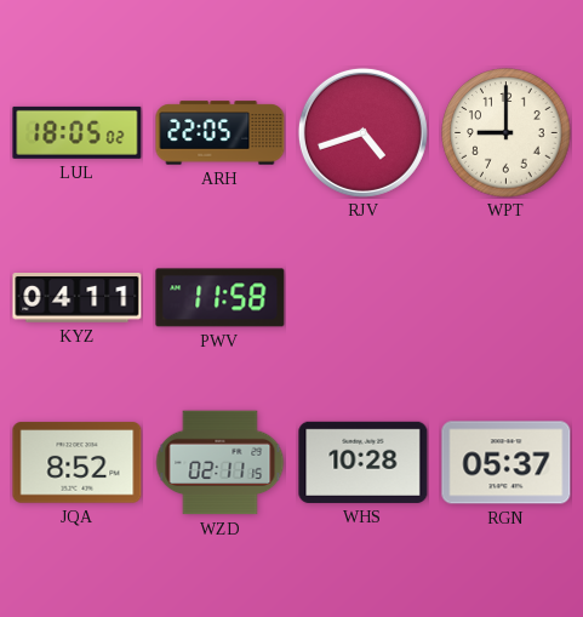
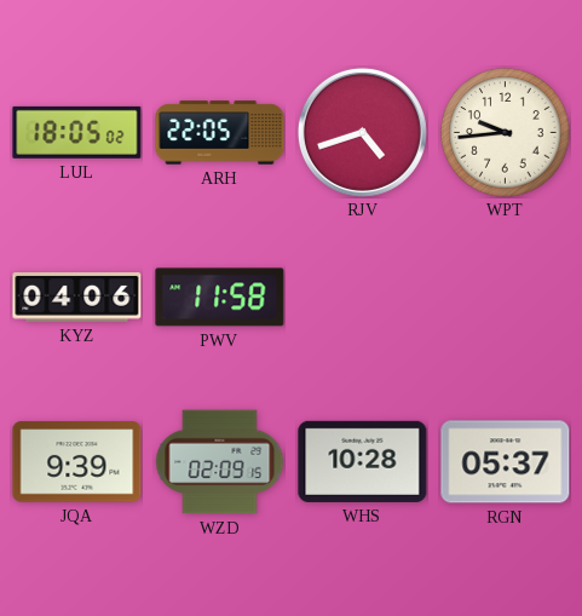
WPT: 9:00 -> 9:44
KYZ: 04:11 -> 04:06
JQA: 8:52 -> 9:39
WZD: 02:11 -> 02:09
